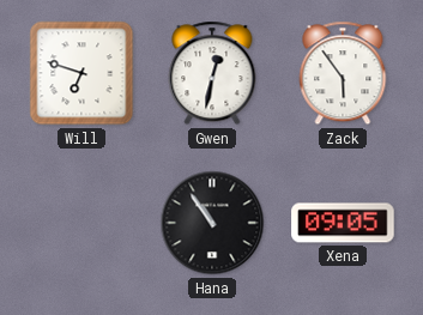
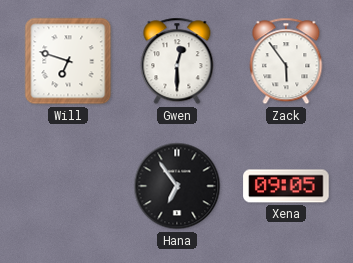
Gwen: 12:32 -> 12:30
Hana: 10:54 -> 6:54
